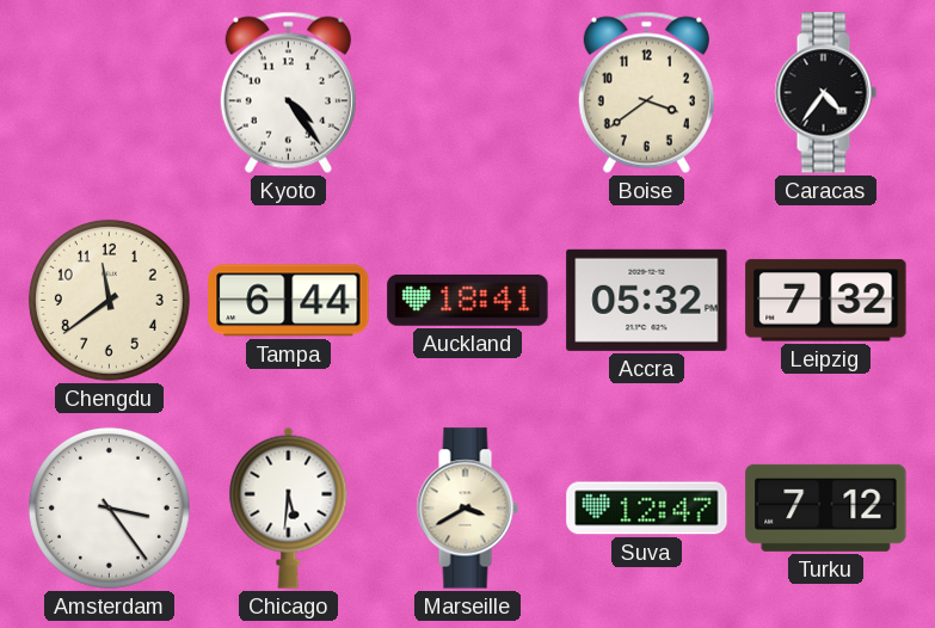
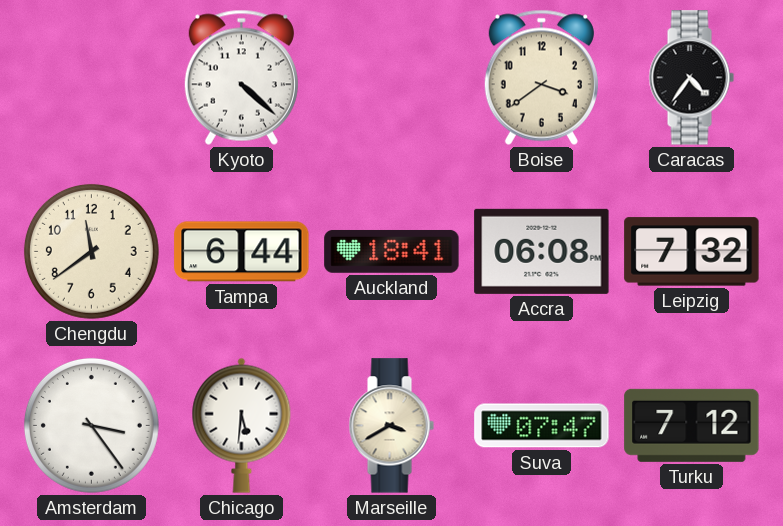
Kyoto: 4:24 -> 4:22
Accra: 05:32 -> 06:08
Suva: 12:47 -> 07:47
